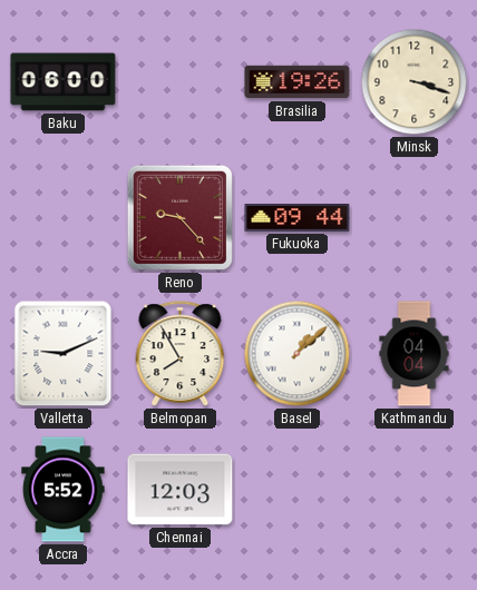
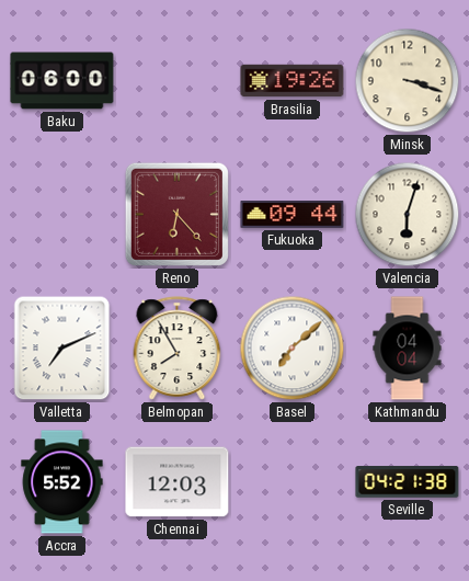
Reno: 9:23 -> 6:23
Valencia: none -> 6:03
Valletta: 9:11 -> 7:11
Basel: 1:08 -> 7:08
Seville: none -> 04:21
